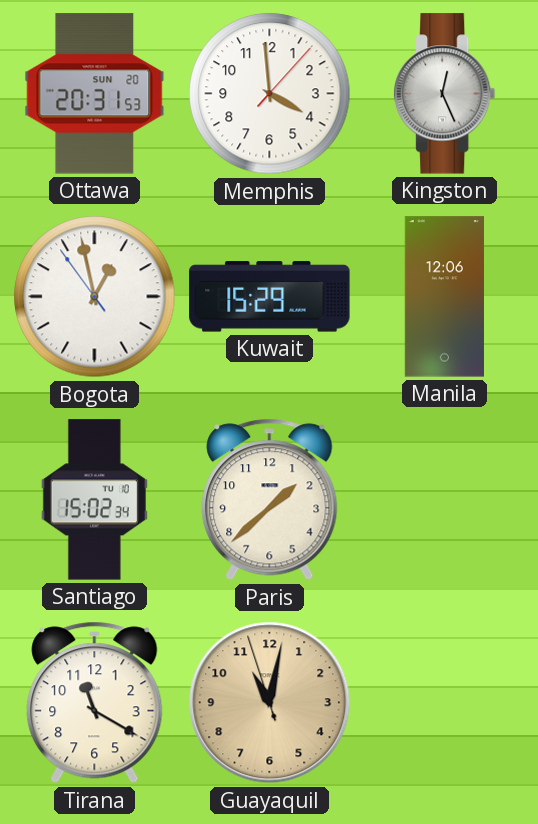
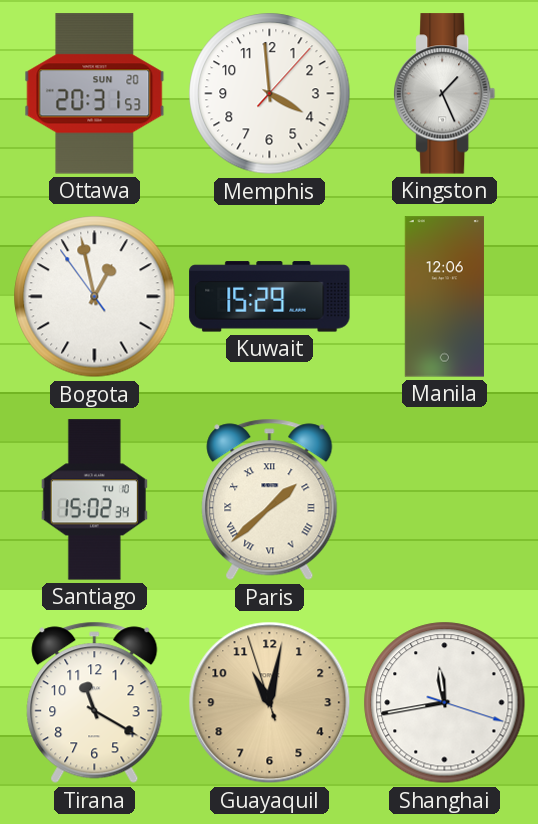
Kingston: 12:26 -> 1:26
Paris numerals: Arabic -> Roman
Shanghai: none -> 11:43
